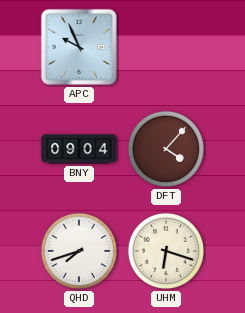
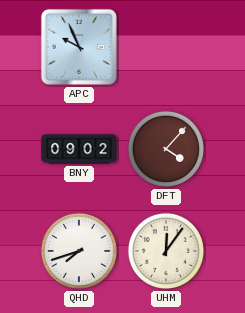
BNY: 09:04 -> 09:02
UHM: 6:18 -> 12:06
